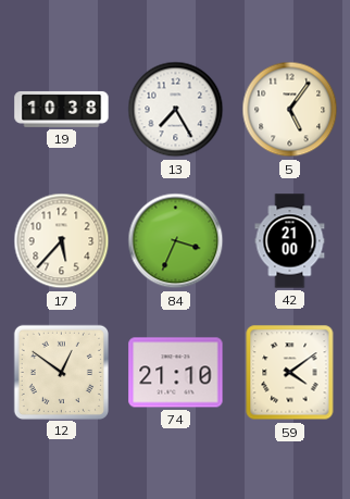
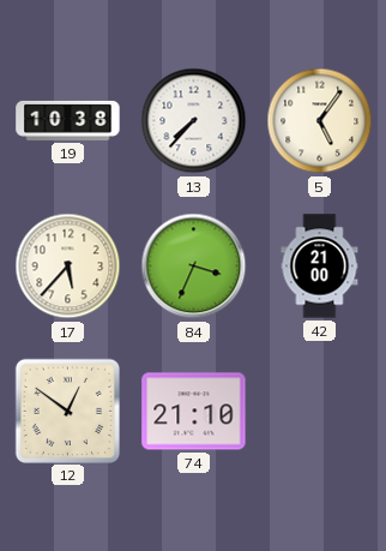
13: 7:25 -> 7:37
59: 4:09 -> none
